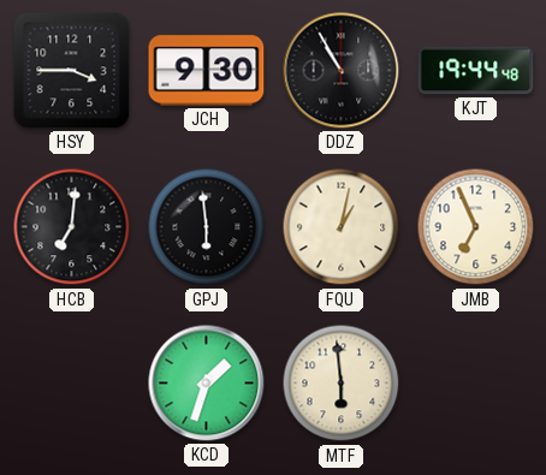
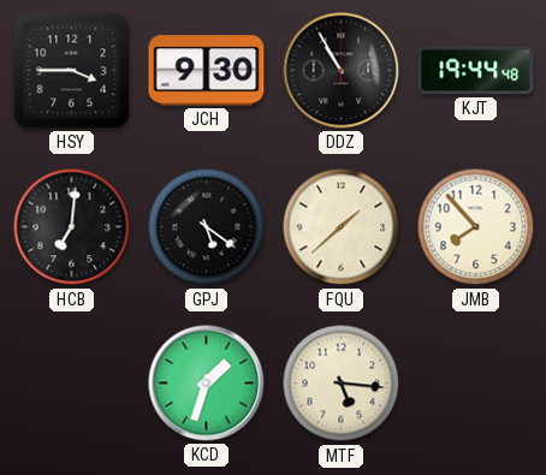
GPJ: 5:59 -> 5:21
FQU: 1:02 -> 1:38
JMB: 6:56 -> 7:53
MTF: 5:59 -> 5:16
